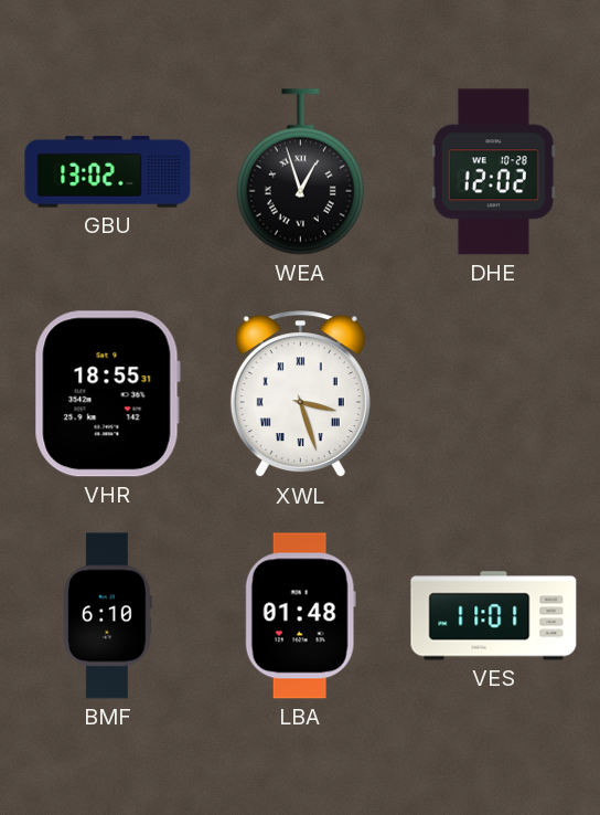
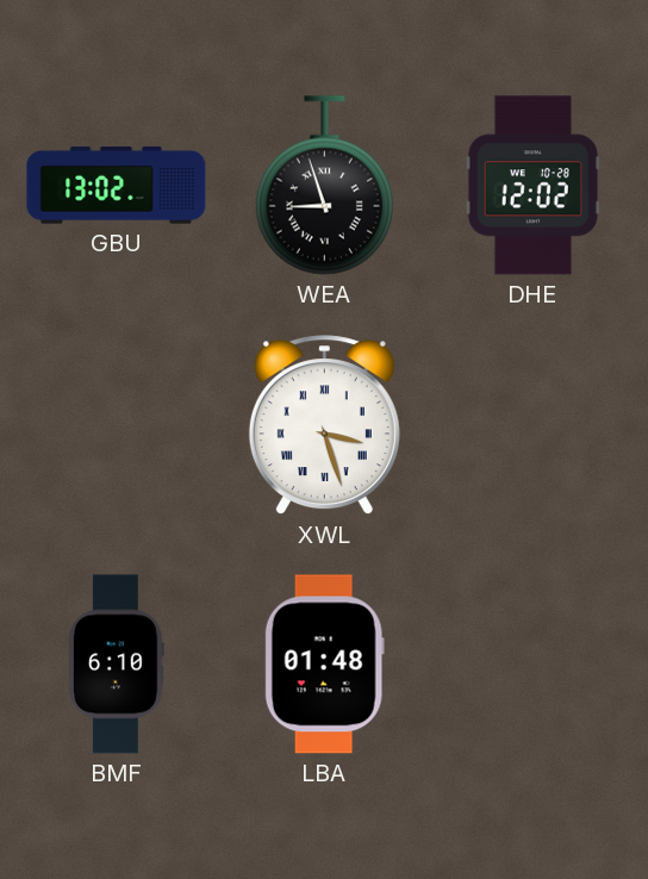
WEA: 12:57 -> 8:57
VHR: 18:55 -> none
VES: 11:01 -> none
